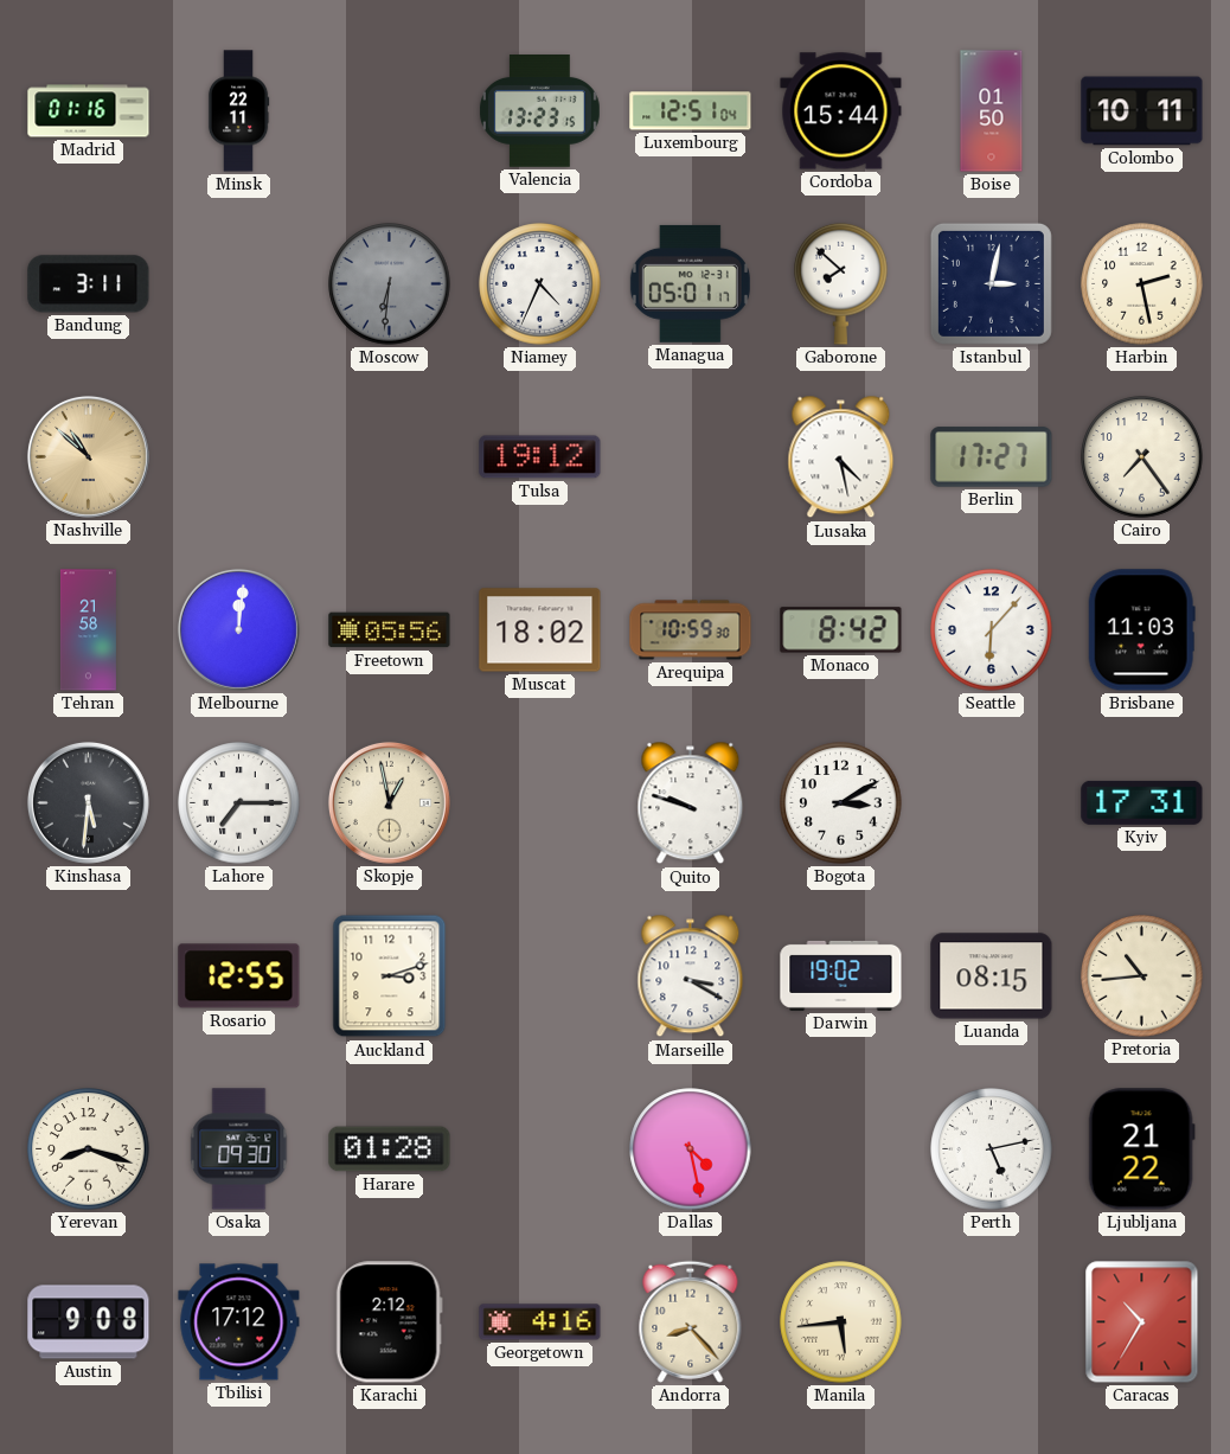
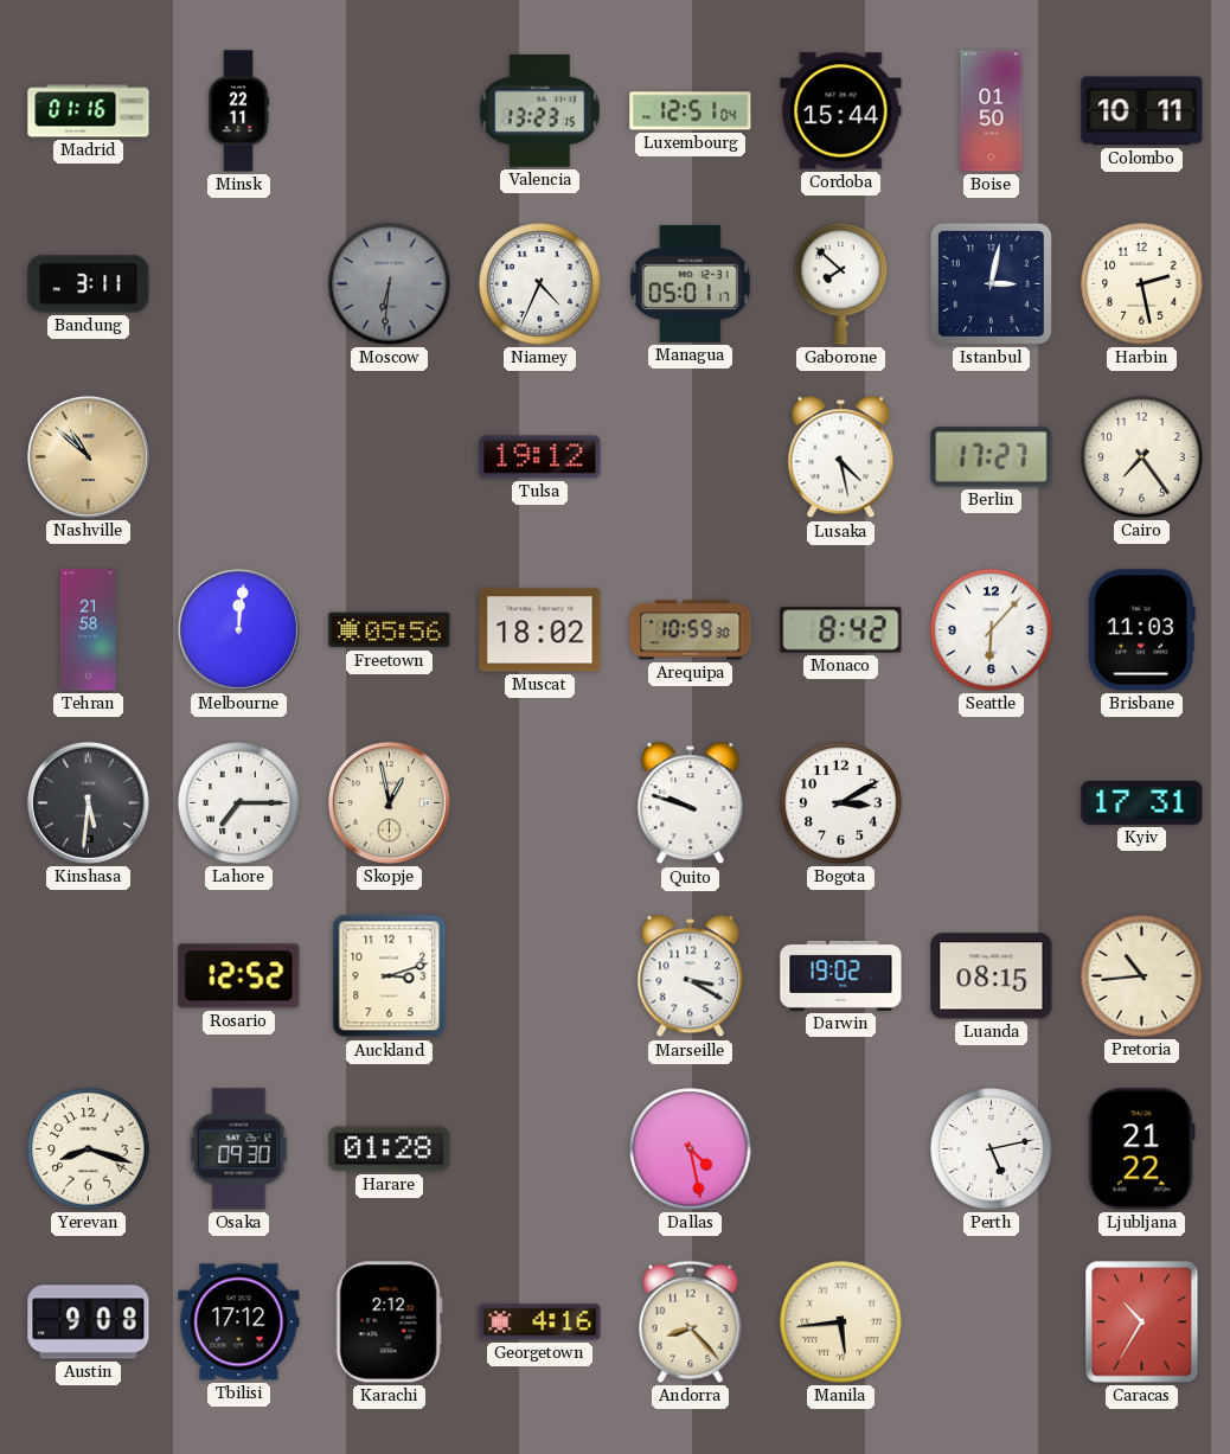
Rosario: 12:55 -> 12:52
